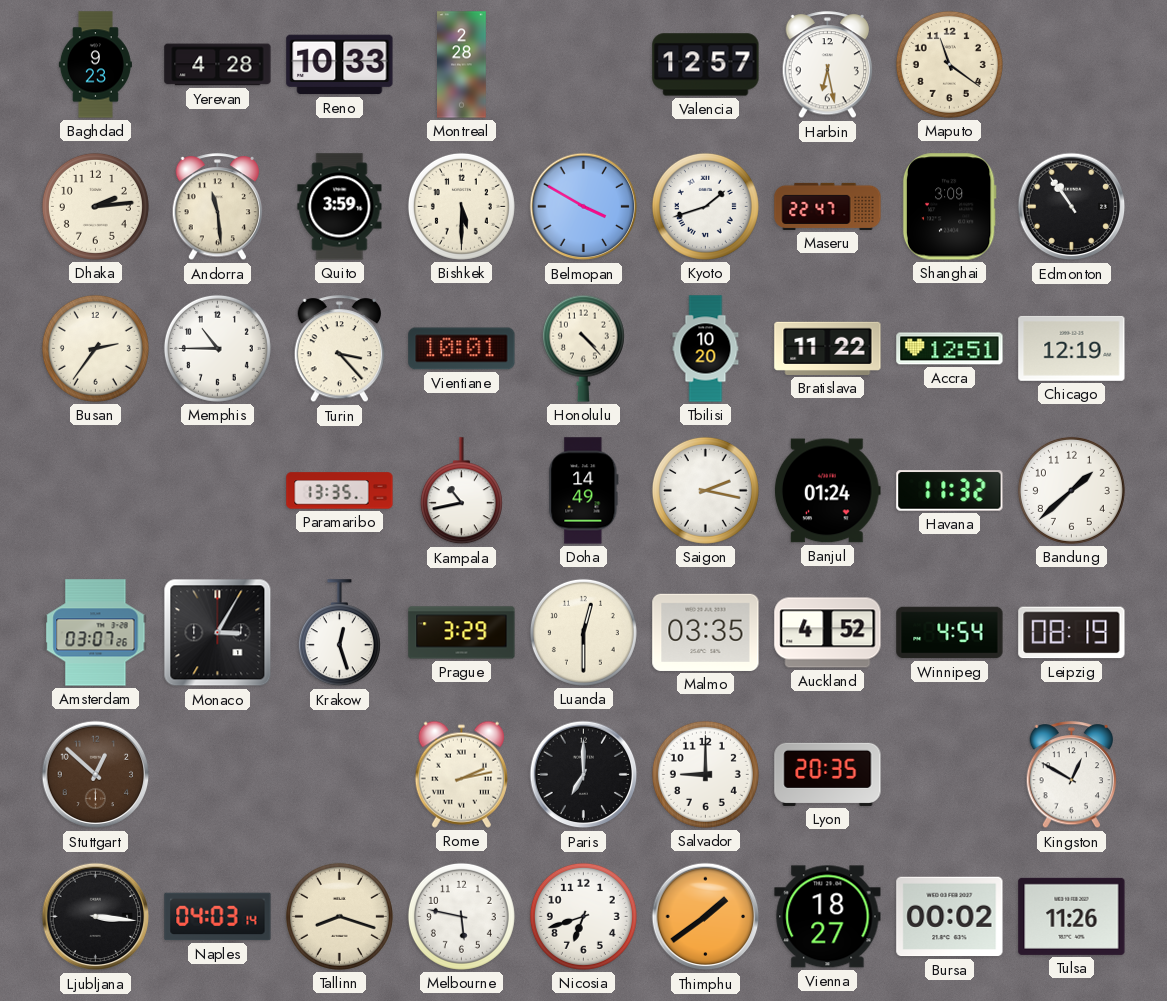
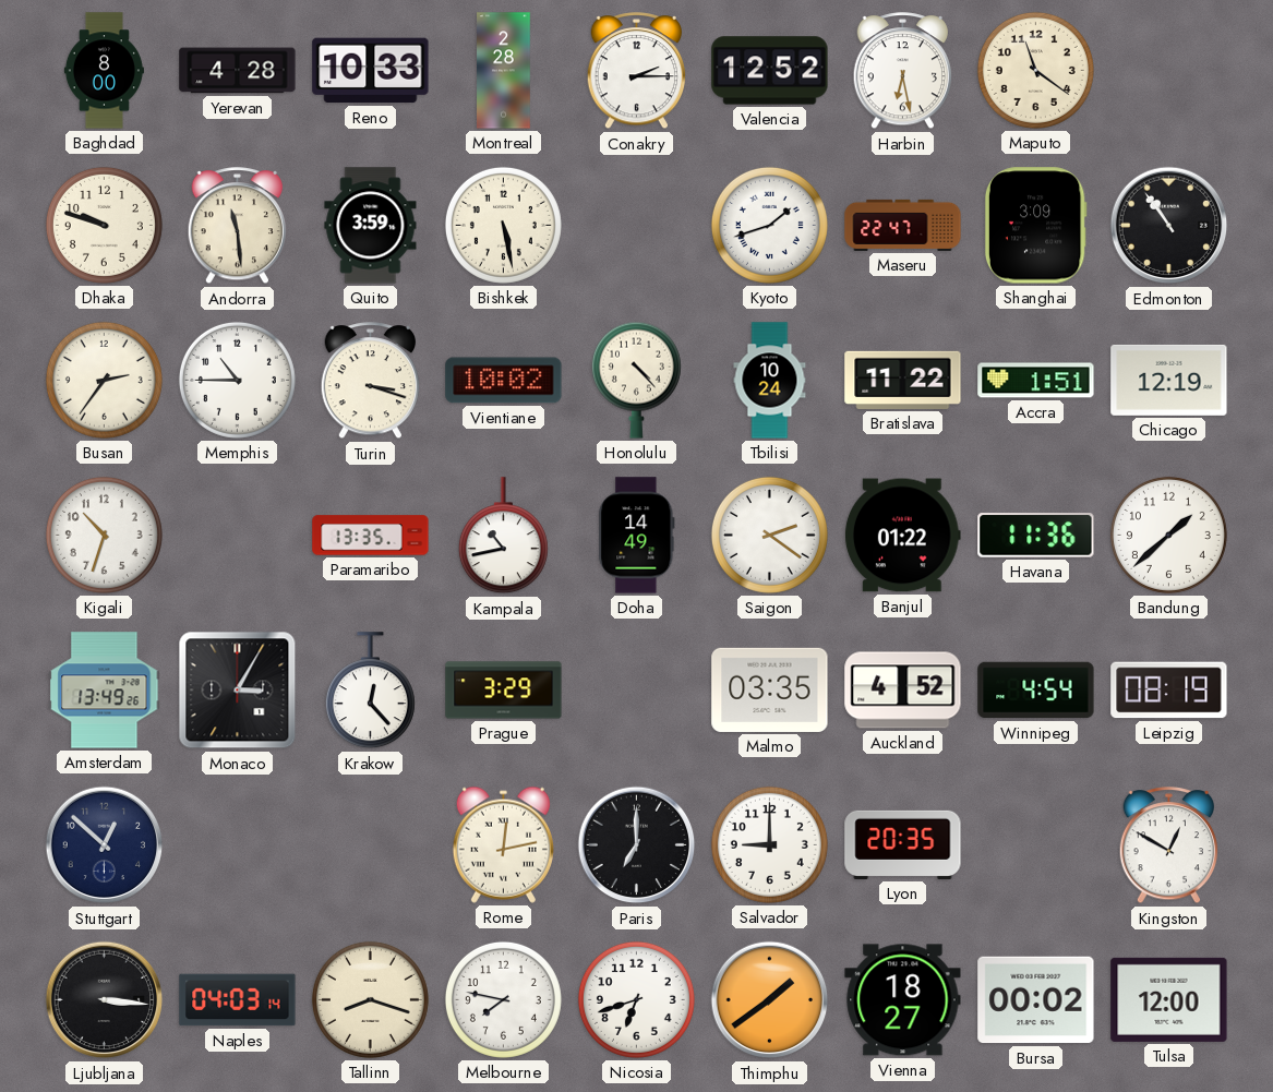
Baghdad: 9:23 -> 8:00
Conakry: none -> 2:15
Valencia: 12:57 -> 12:52
Dhaka: 2:14 -> 9:48
Bishkek: 5:30 -> 5:28
Belmopan: 3:50 -> none
Turin: 3:23 -> 3:18
Vientiane: 10:01 -> 10:02
Tbilisi: 10:20 -> 10:24
Accra: 12:51 -> 1:51
Kigali: none -> 10:33
Saigon: 2:17 -> 2:21
Banjul: 01:24 -> 01:22
Havana: 11:32 -> 11:36
Amsterdam: 03:07 -> 13:49
Krakow: 12:27 -> 12:23
Luanda: 12:30 -> none
Stuttgart dial: brown -> navy
Rome: 2:13 -> 12:13
Melbourne: 5:47 -> 7:47
Tulsa: 11:26 -> 12:00
